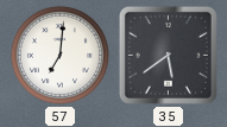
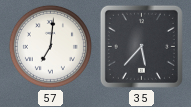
35: 5:39 -> 5:37
